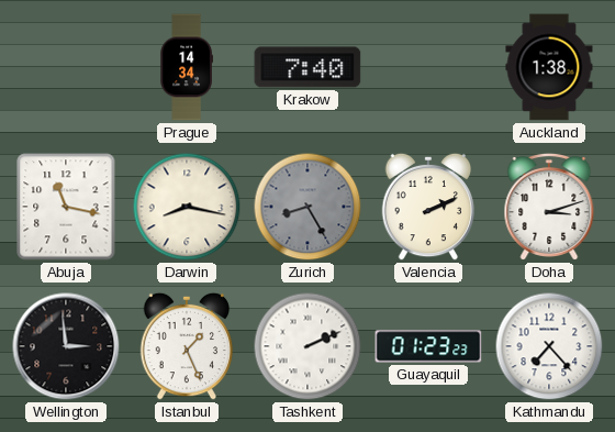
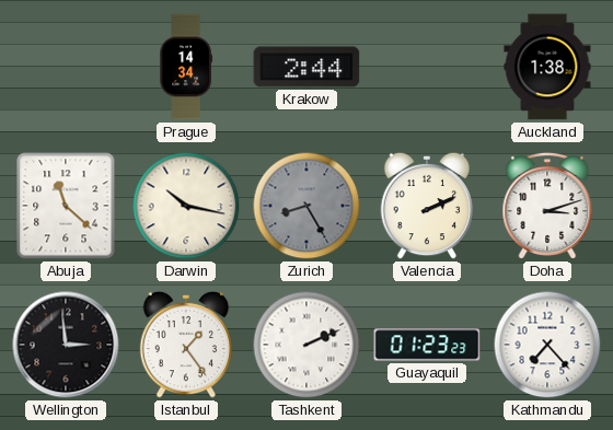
Krakow: 7:40 -> 2:44
Abuja: 11:17 -> 11:22
Darwin: 8:17 -> 10:17
Istanbul: 1:26 -> 1:24
